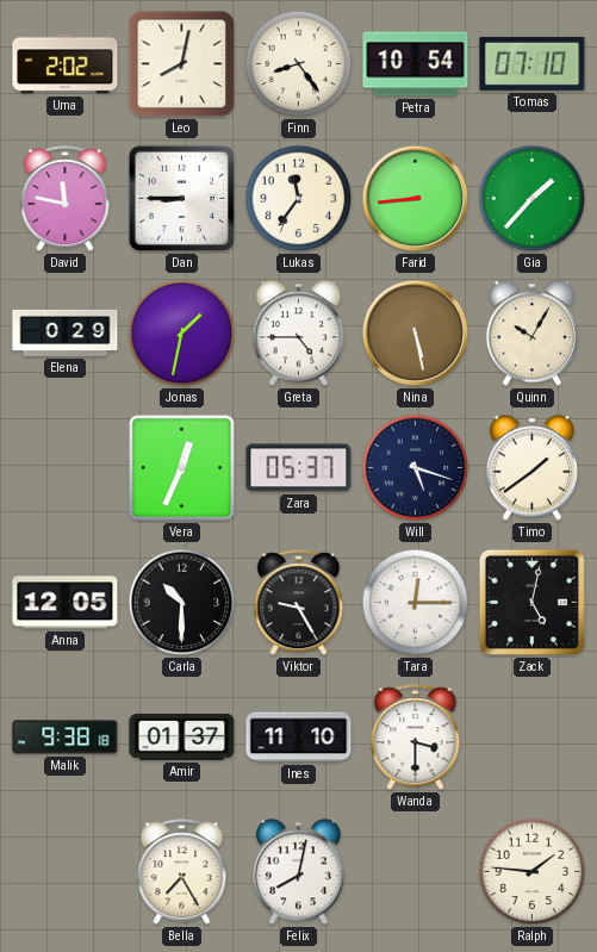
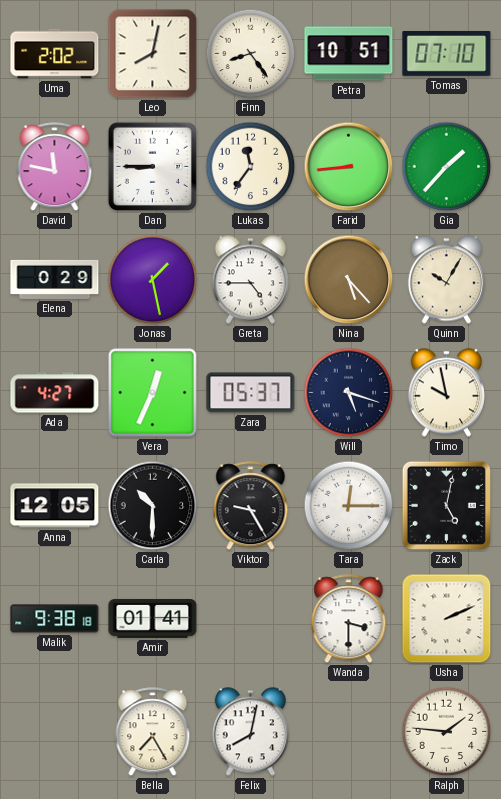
Petra: 10:54 -> 10:51
Jonas: 1:32 -> 1:28
Nina: 5:28 -> 5:23
Ada: none -> 4:27
Timo: 1:39 -> 9:58
Amir: 01:37 -> 01:41
Ines: 11:10 -> none
Usha: none -> 2:11
